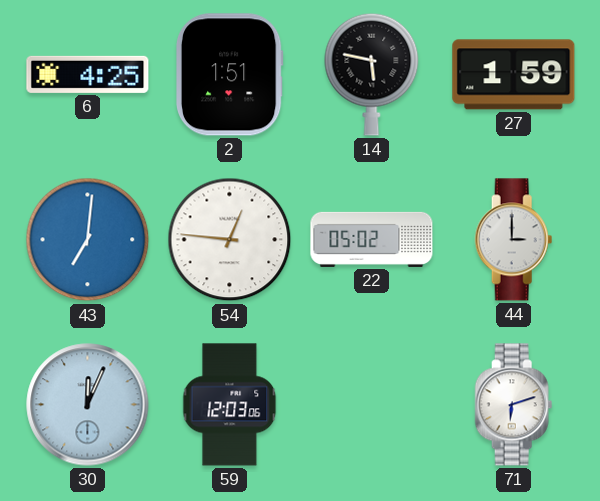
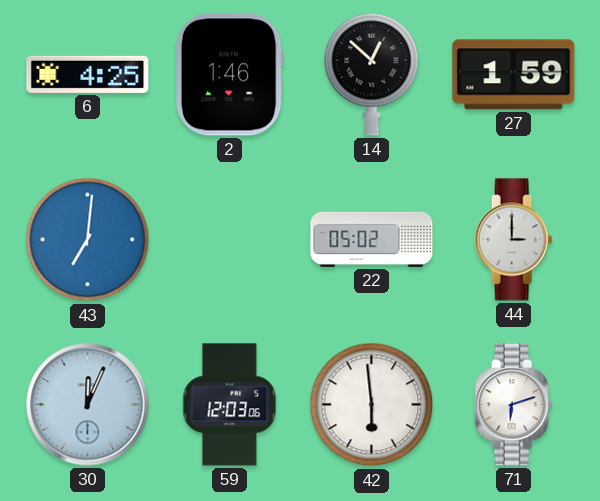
2: 1:51 -> 1:46
14: 5:47 -> 12:52
54: 12:46 -> none
42: none -> 5:59
